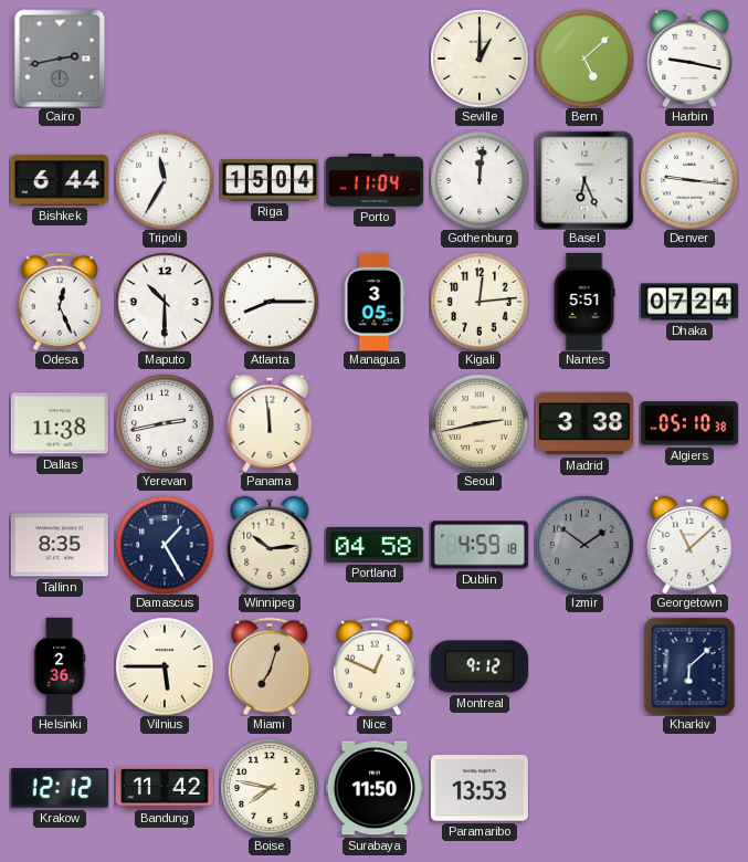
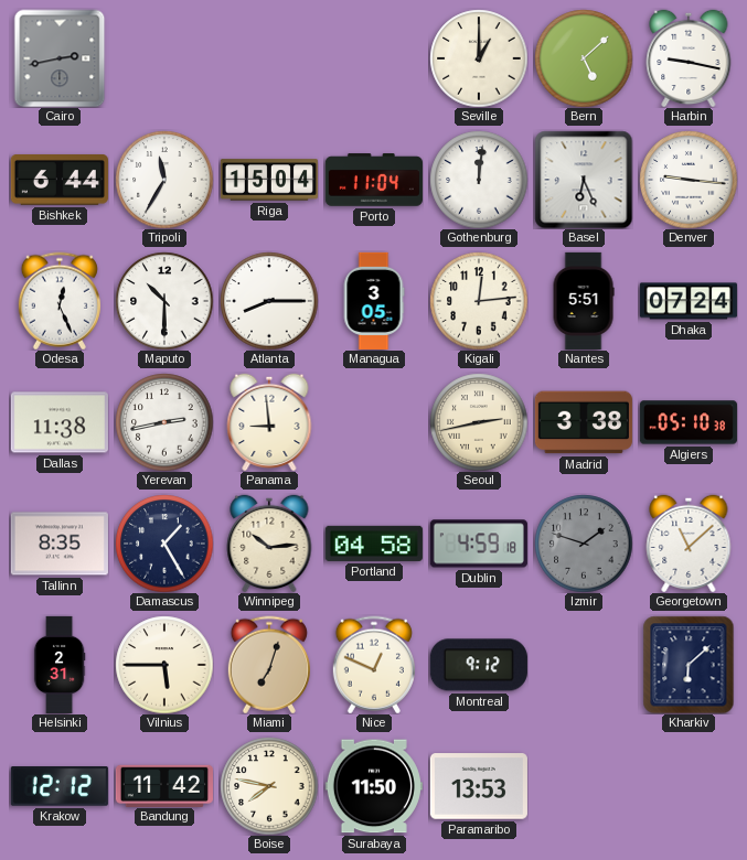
Panama: 11:59 -> 8:59
Izmir: 1:51 -> 1:48
Helsinki: 2:36 -> 2:31
